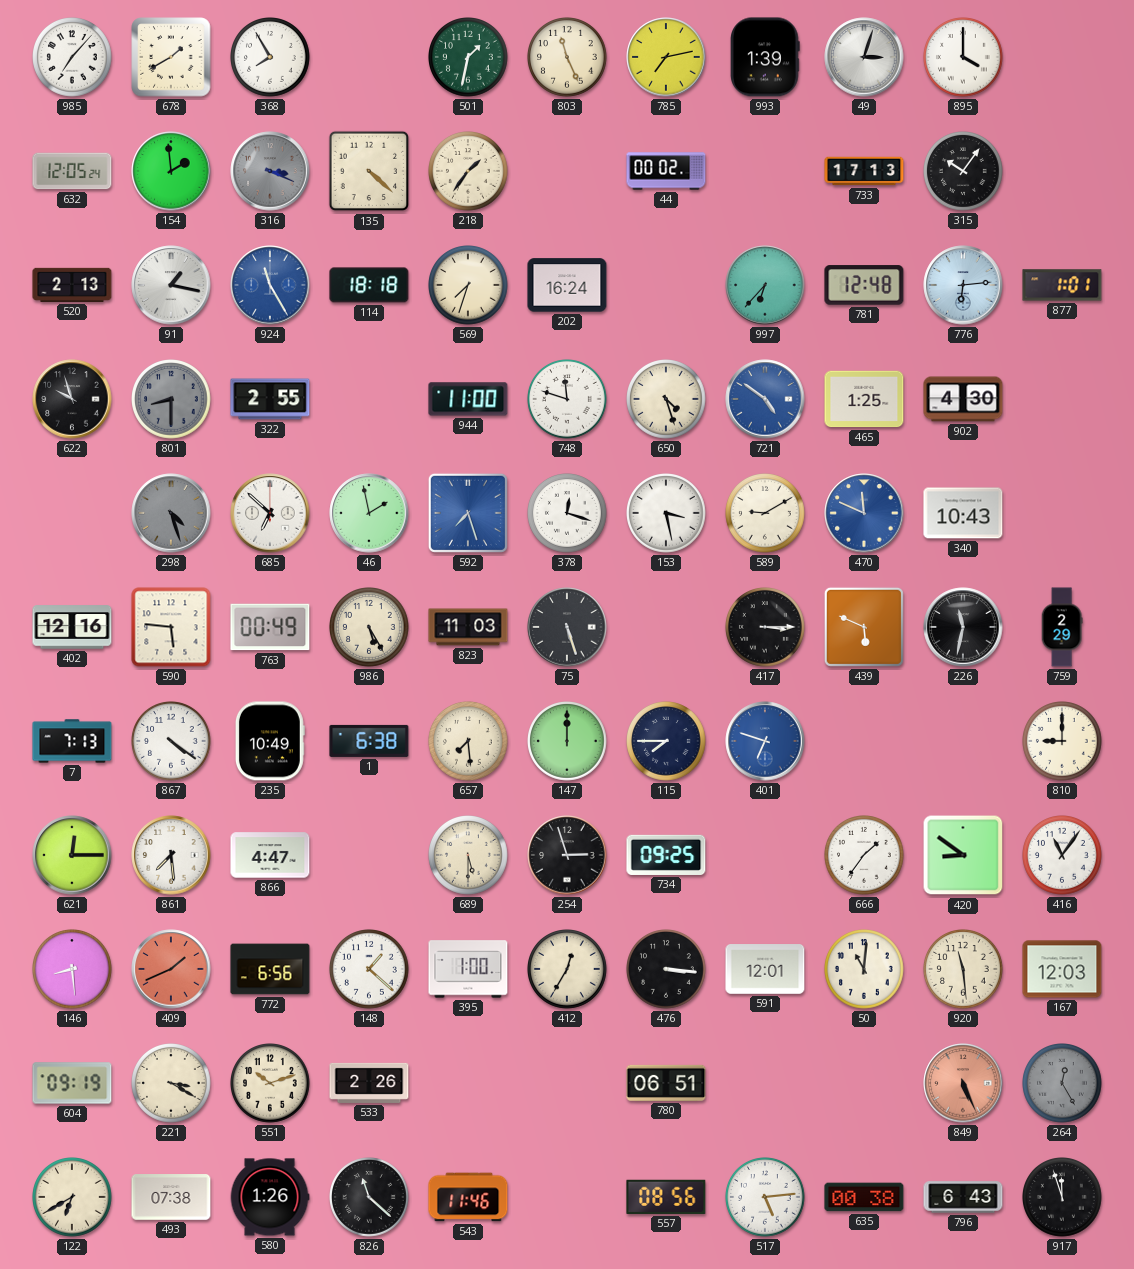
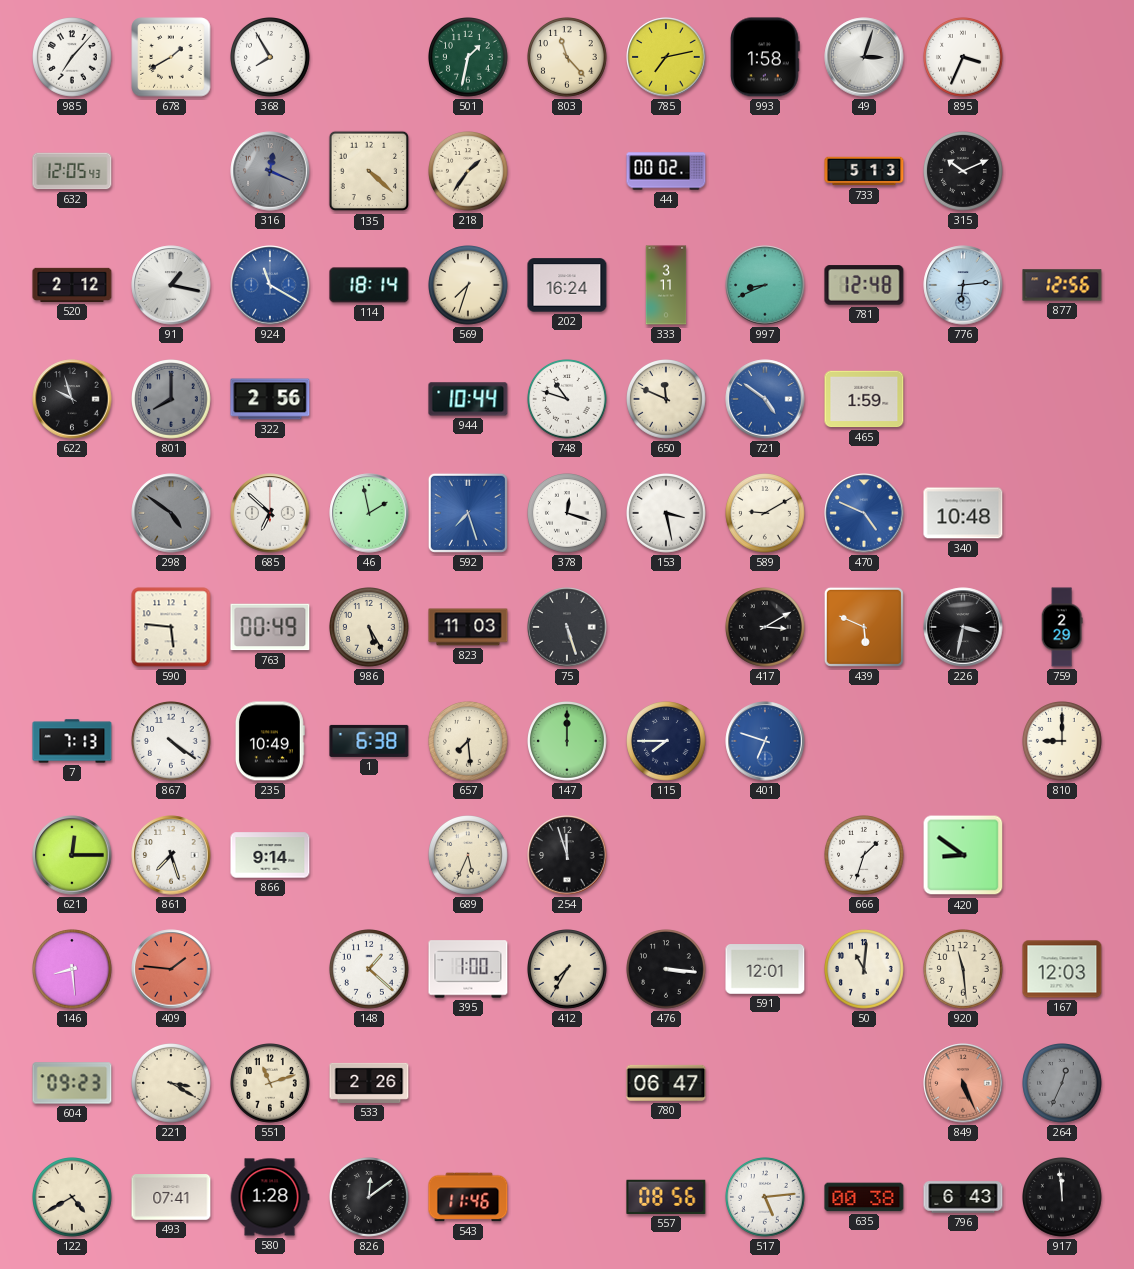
803: 11:26 -> 11:23
993: 1:39 -> 1:58
895: 4:00 -> 3:34
632: 12:05:24 -> 12:05:43
154: 1:59 -> none
316: 3:19 -> 12:19
733: 17:13 -> 5:13
315: 10:06 -> 10:11
520: 2:13 -> 2:12
924: 11:25 -> 11:20
114: 18:18 -> 18:14
333: none -> 3:11
997: 6:37 -> 8:41
877: 1:01 -> 12:56
801: 8:30 -> 8:00
322: 2:55 -> 2:56
944: 11:00 -> 10:44
748: 11:48 -> 10:48
650: 4:27 -> 11:49
465: 1:25 -> 1:59
902: 4:30 -> none
298: 4:27 -> 4:51
470: 11:49 -> 4:49
340: 10:43 -> 10:48
402: 12:16 -> none
417: 3:15 -> 3:10
226: 11:32 -> 3:32
861: 7:29 -> 7:27
866: 4:47 -> 9:14
689: 5:30 -> 5:34
254: 2:57 -> 11:57
734: 09:25 -> none
666: 1:36 -> 1:33
416: 11:06 -> none
409: 1:41 -> 1:46
772: 6:56 -> none
412: 12:35 -> 7:35
604: 09:19 -> 09:23
551: 10:12 -> 11:12
780: 06:51 -> 06:47
264: 12:25 -> 12:34
122: 6:40 -> 4:40
493: 07:38 -> 07:41
580: 1:26 -> 1:28
826: 11:22 -> 12:09
917: 11:57 -> 11:59
